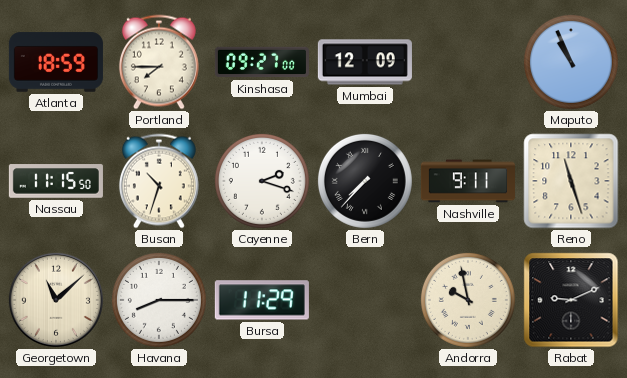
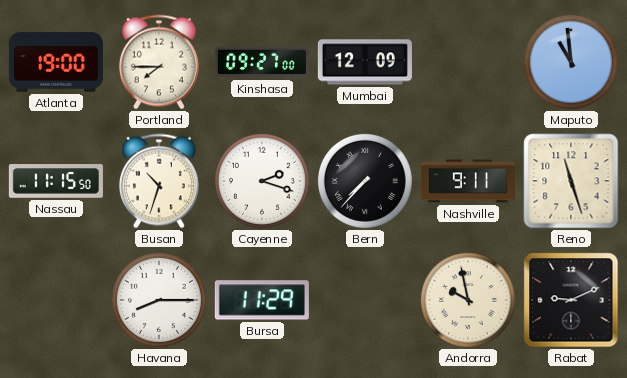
Atlanta: 18:59 -> 19:00
Maputo: 10:56 -> 10:59
Georgetown: 11:08 -> none
